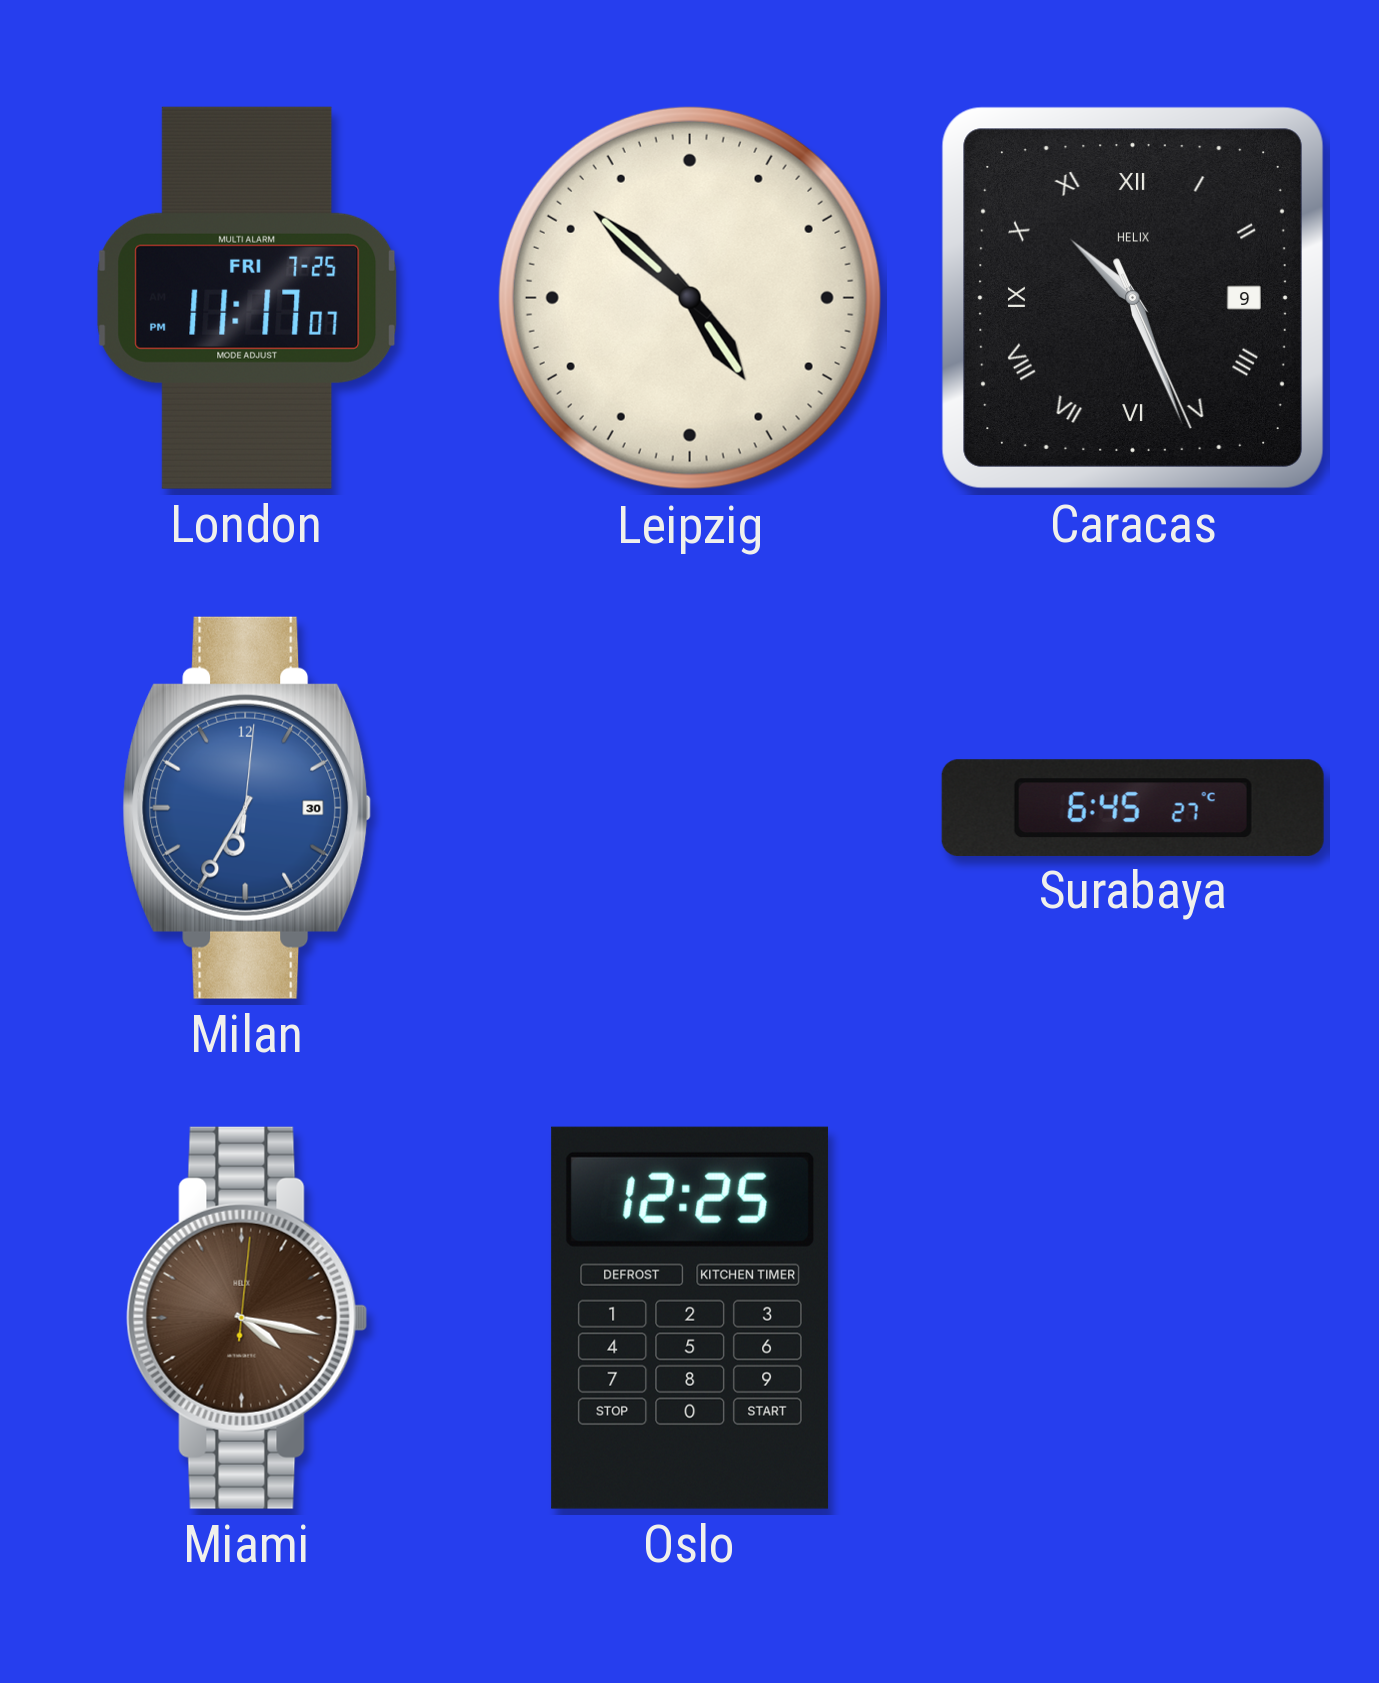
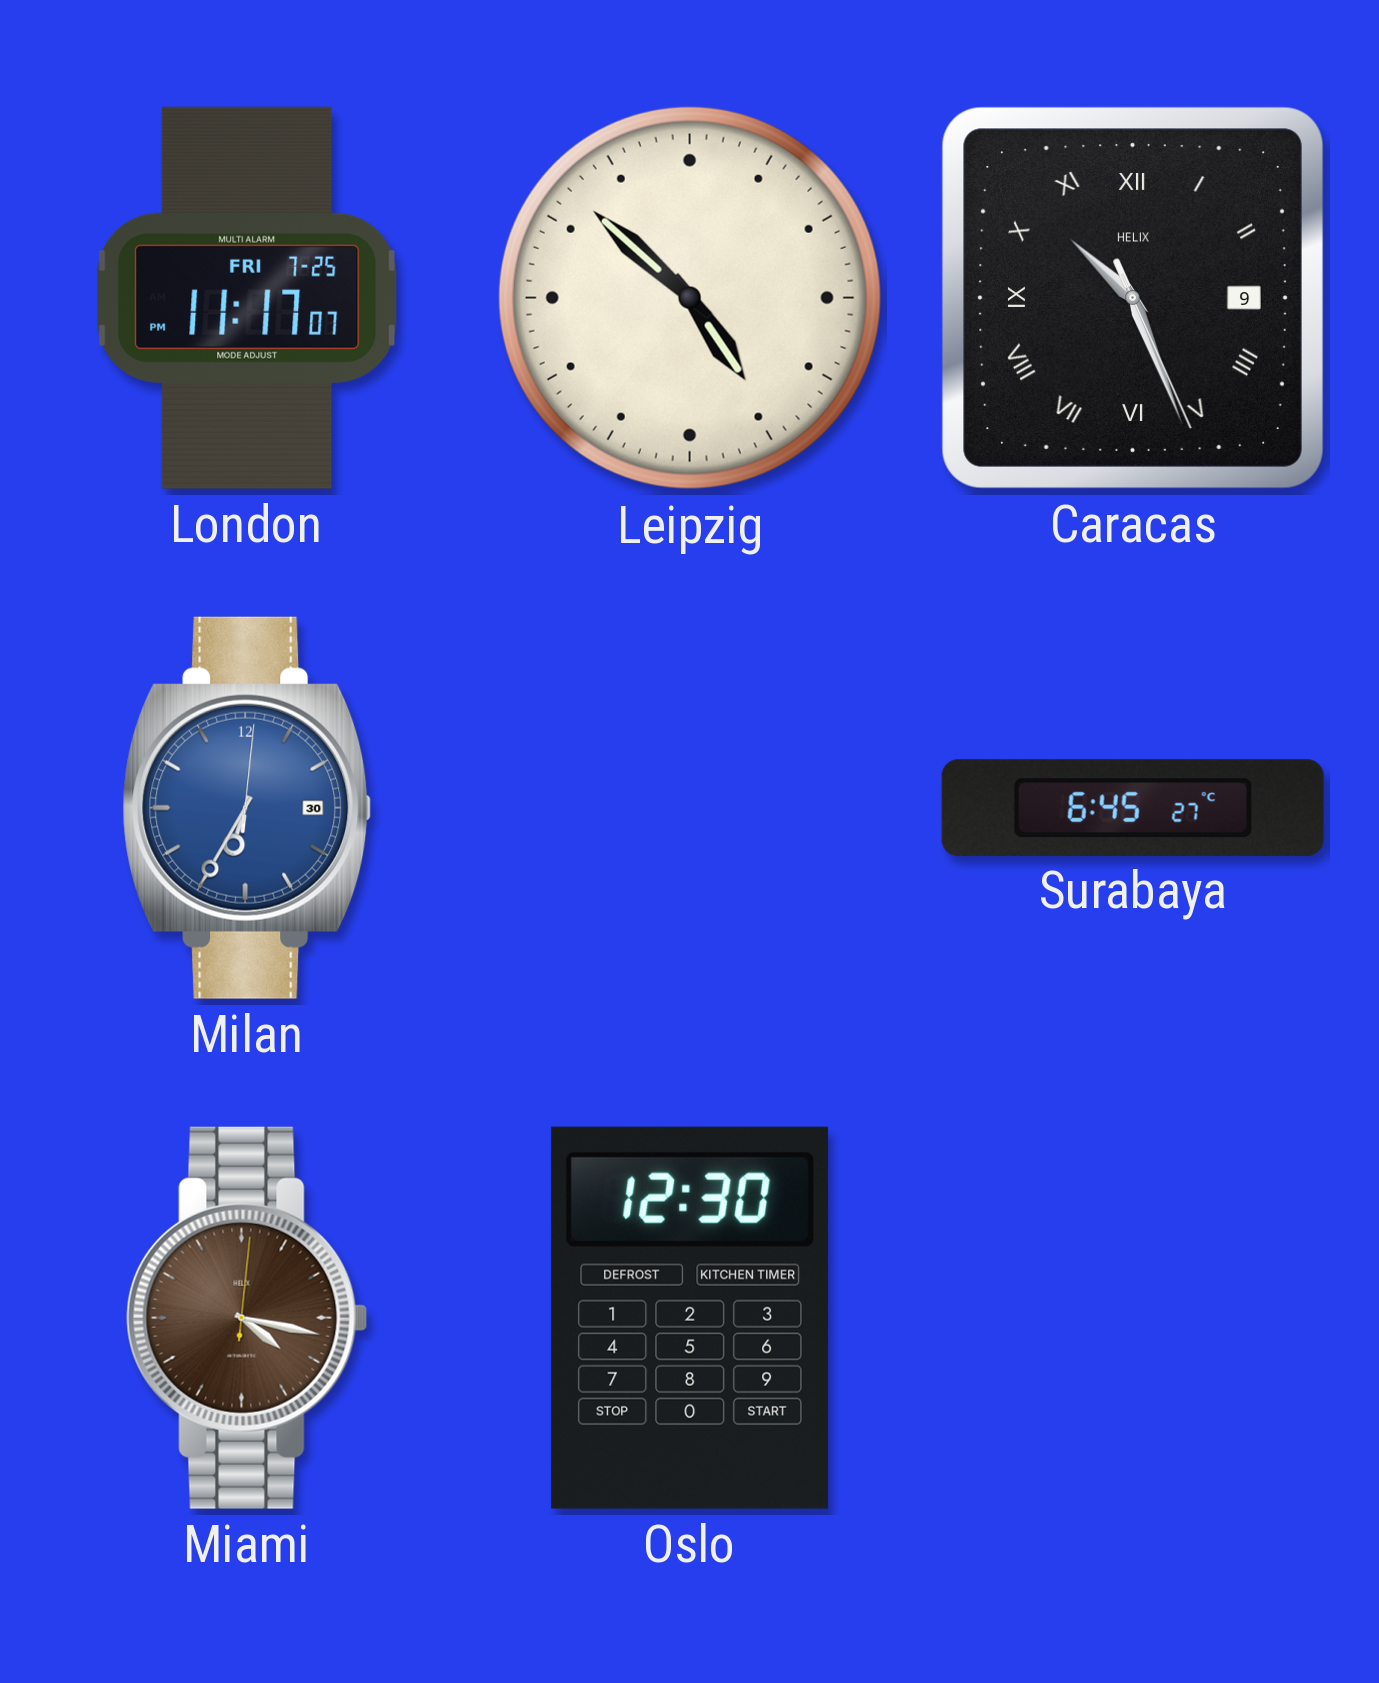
Oslo: 12:25 -> 12:30
